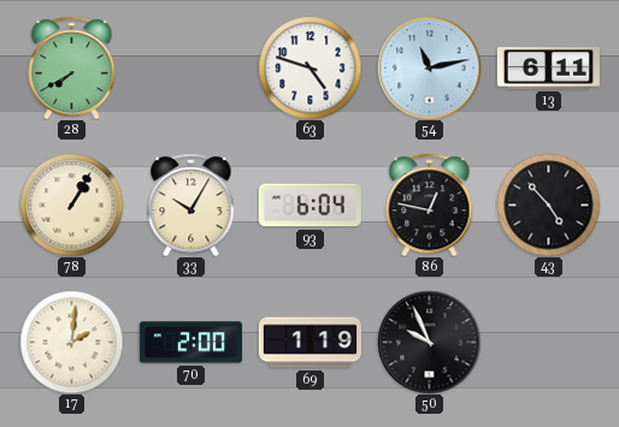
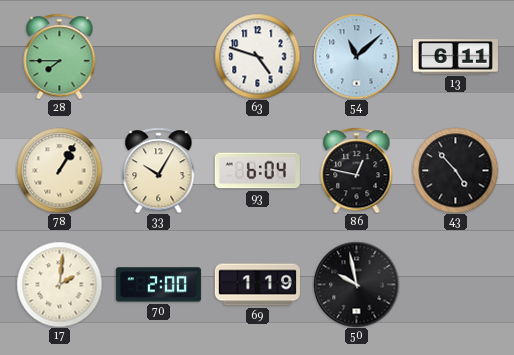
28: 7:40 -> 7:45
54: 11:13 -> 11:08
50: 9:56 -> 9:58
